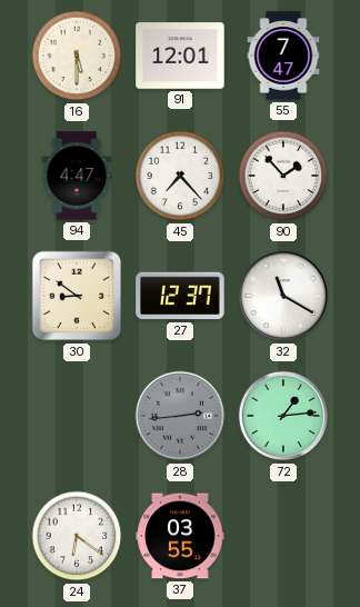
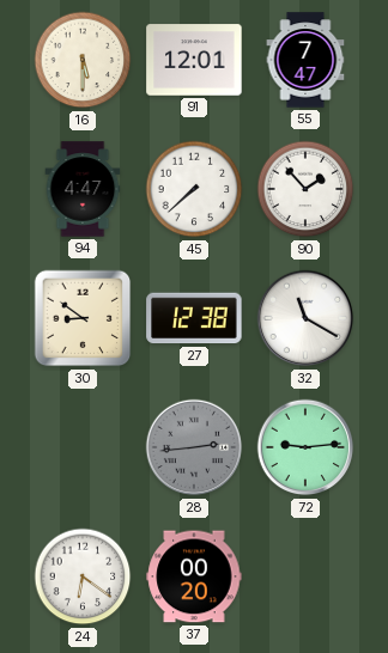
45: 7:23 -> 7:38
27: 12:37 -> 12:38
72: 1:14 -> 9:14
37: 03:55 -> 00:20
